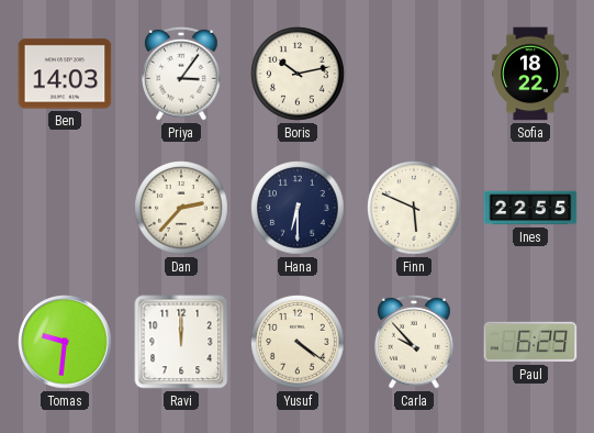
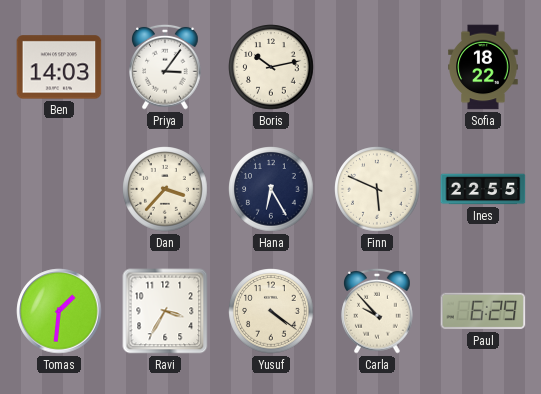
Dan: 2:37 -> 3:37
Hana: 6:30 -> 6:25
Tomas: 9:31 -> 1:31
Ravi: 12:00 -> 3:35
